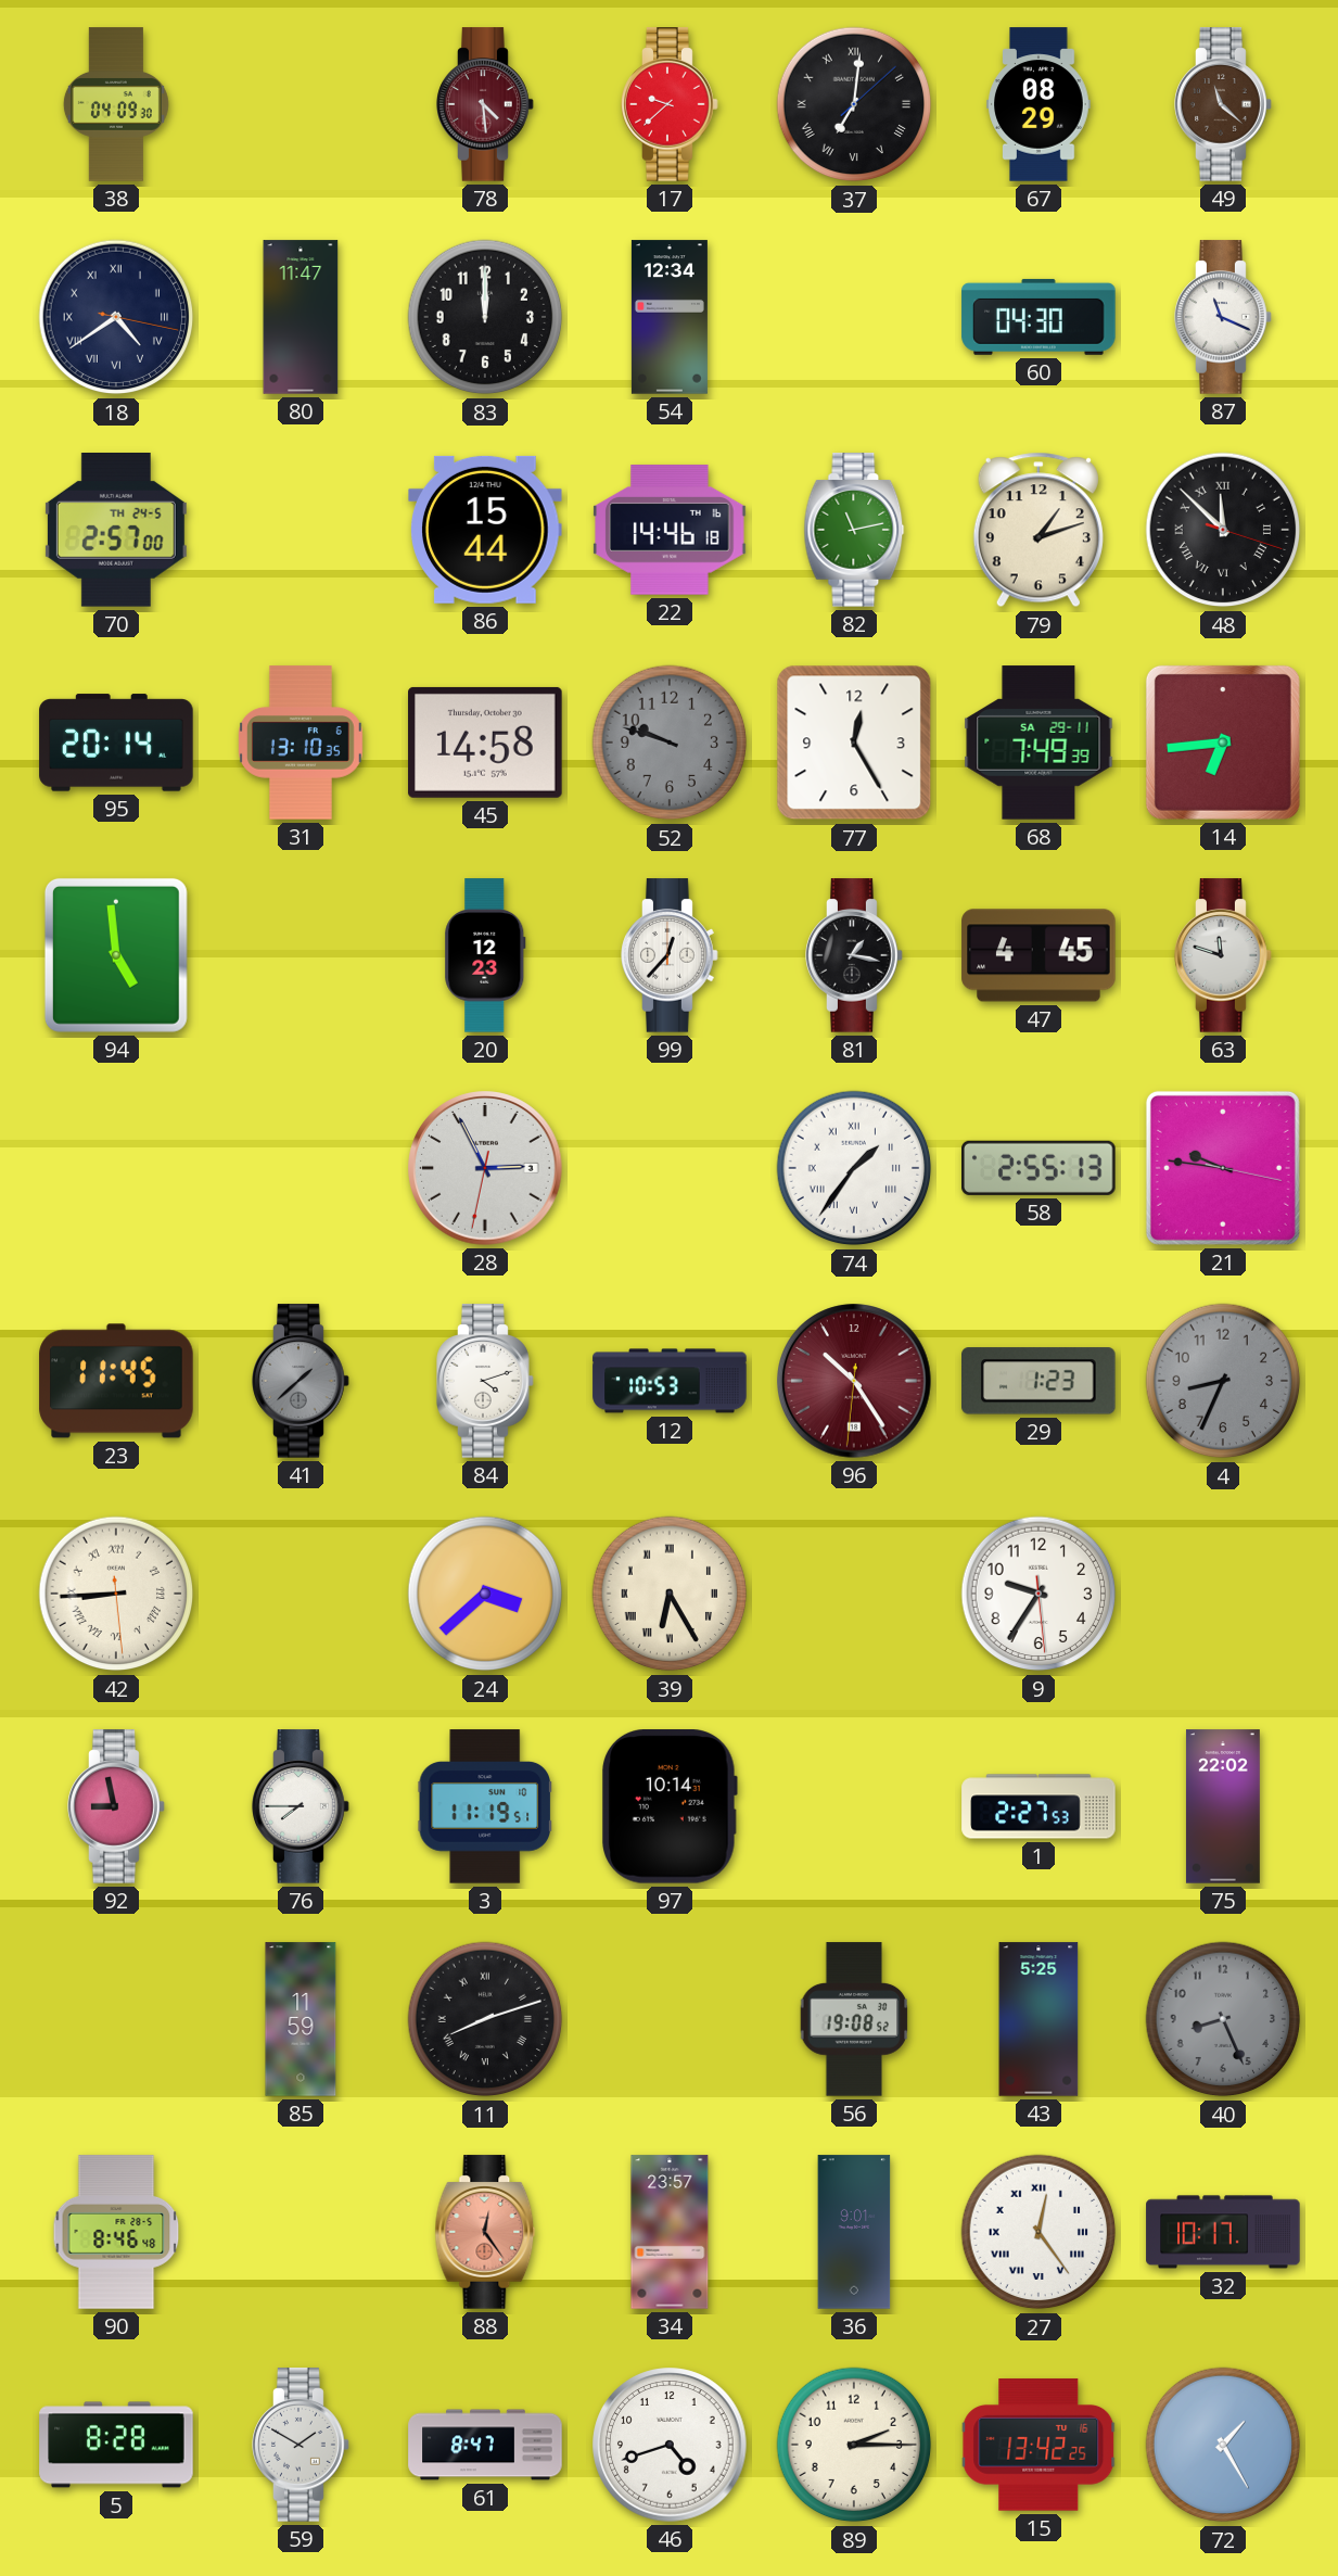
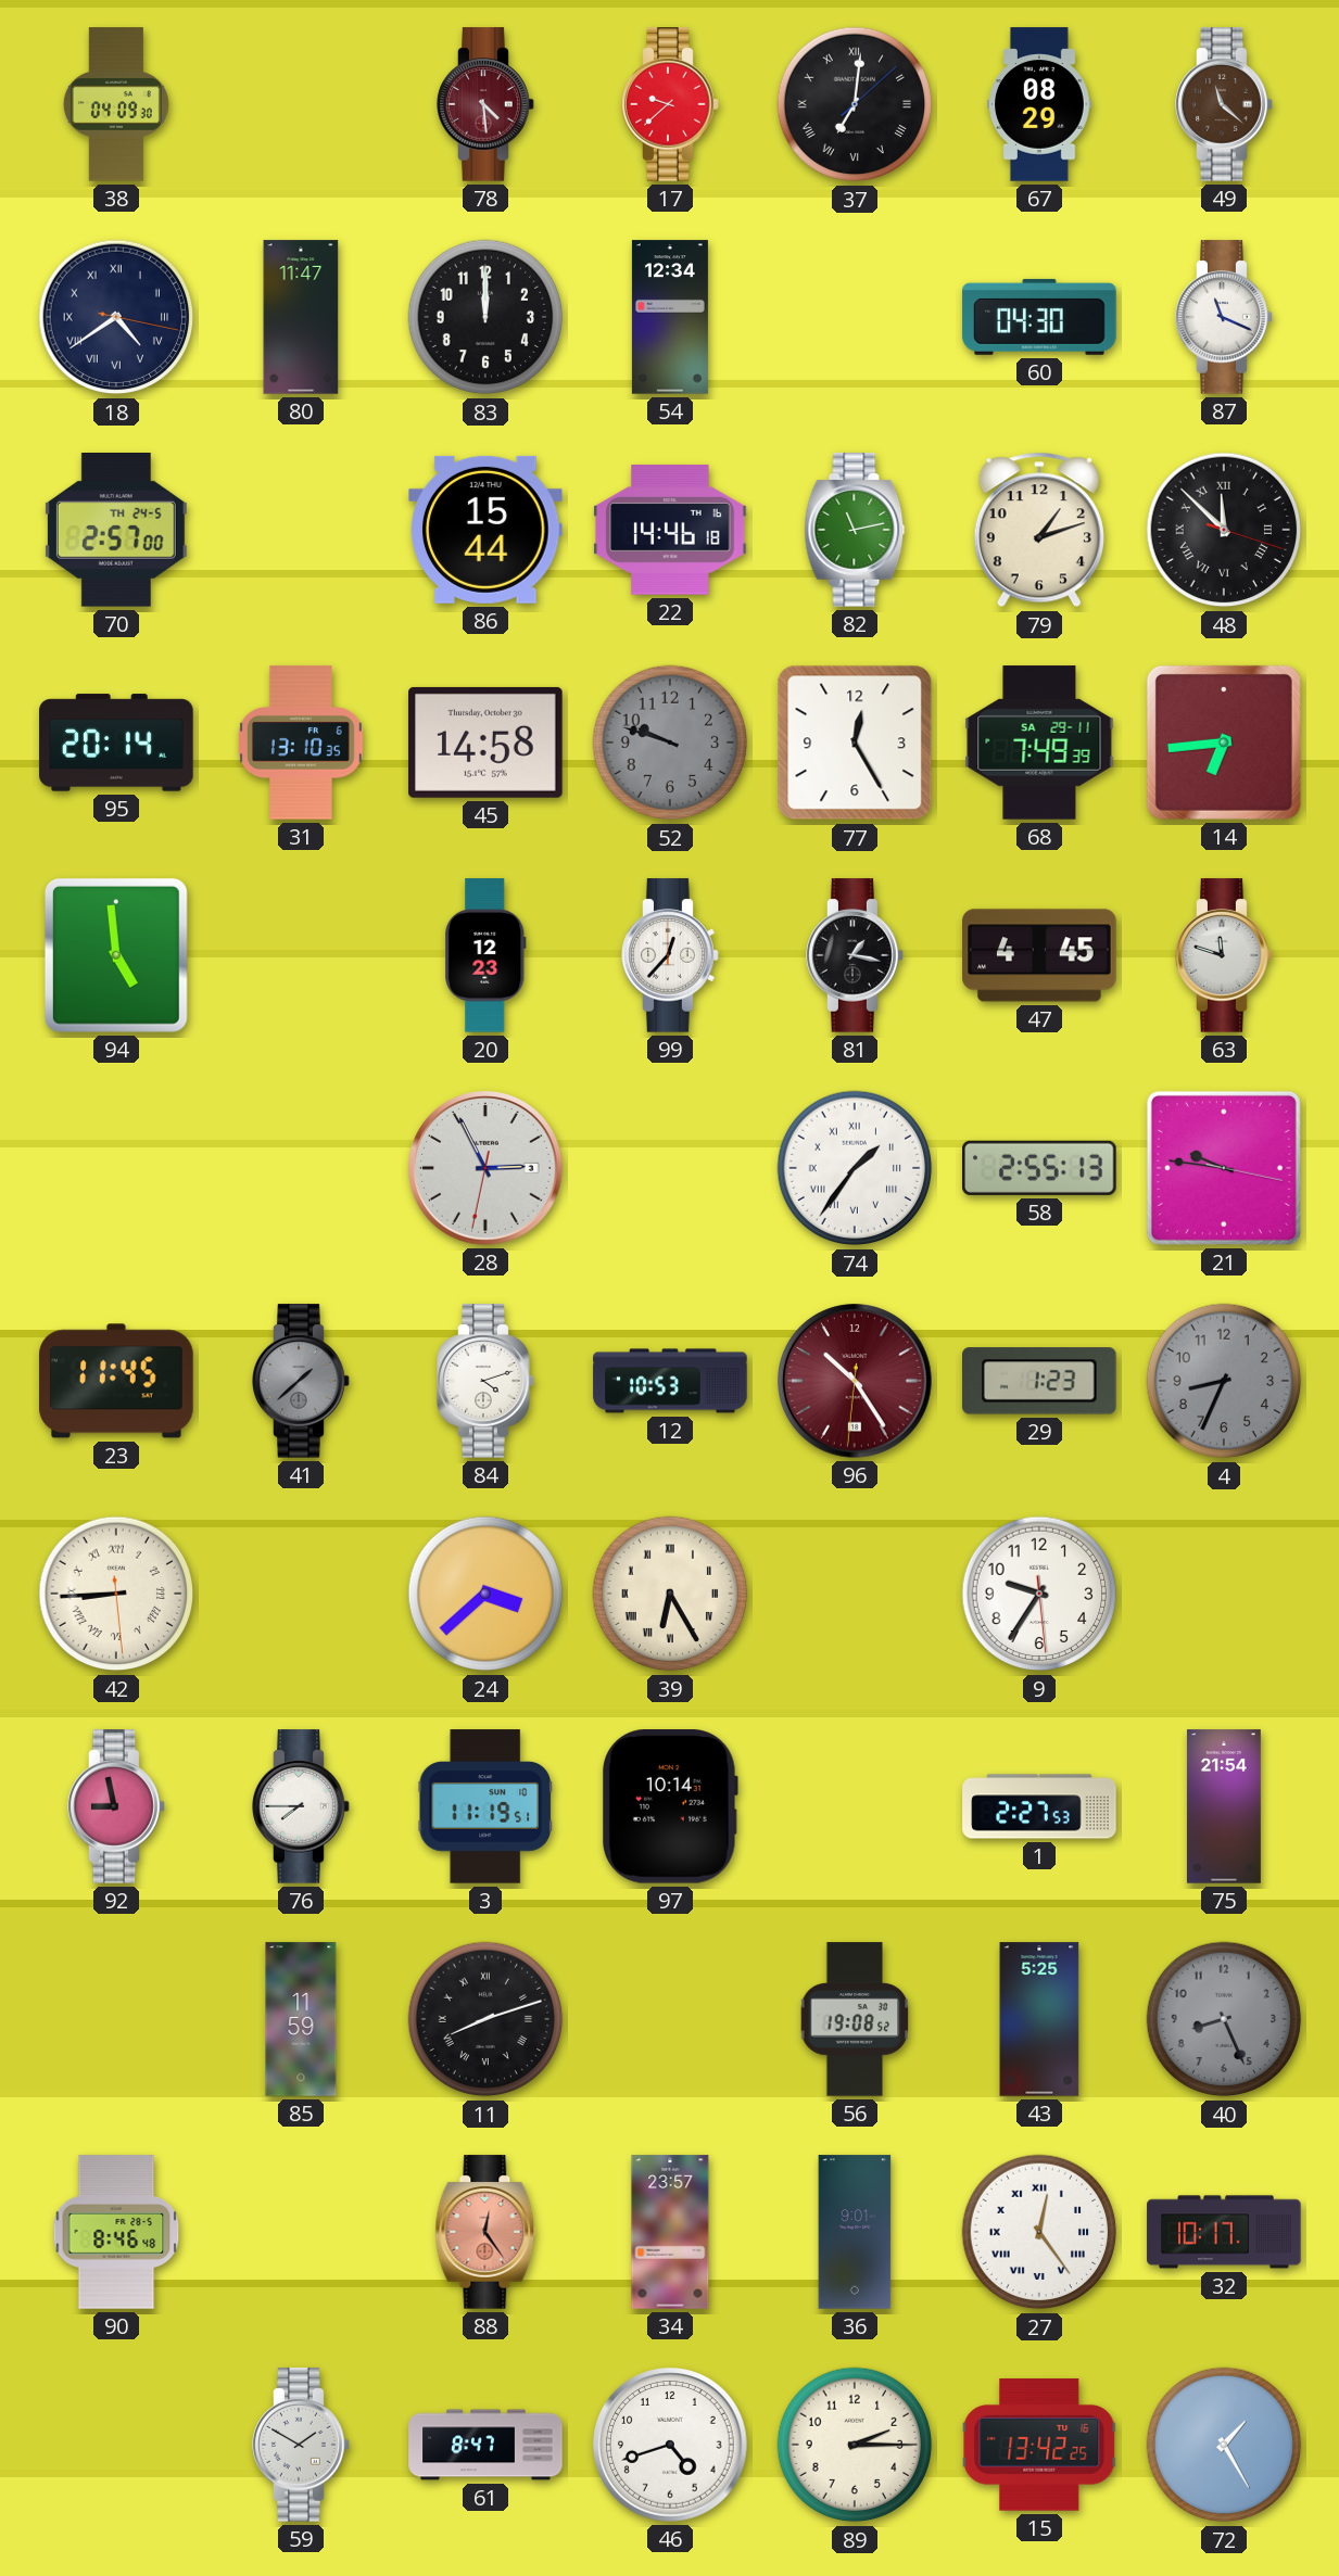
75: 22:02 -> 21:54
5: 8:28 -> none
